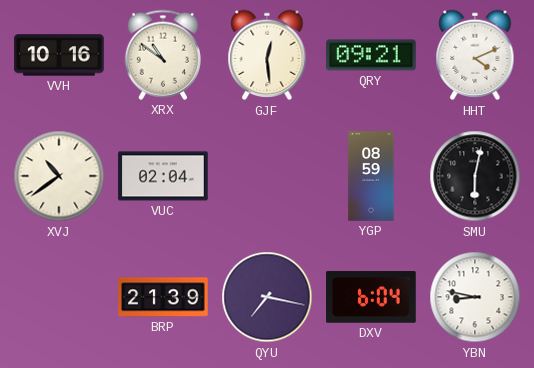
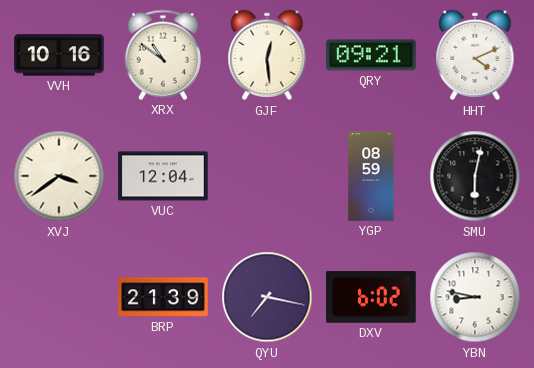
XVJ: 10:39 -> 3:39
VUC: 02:04 -> 12:04
DXV: 6:04 -> 6:02
